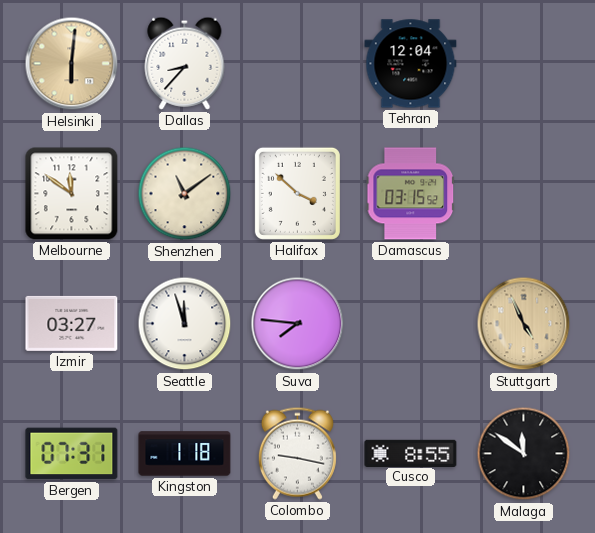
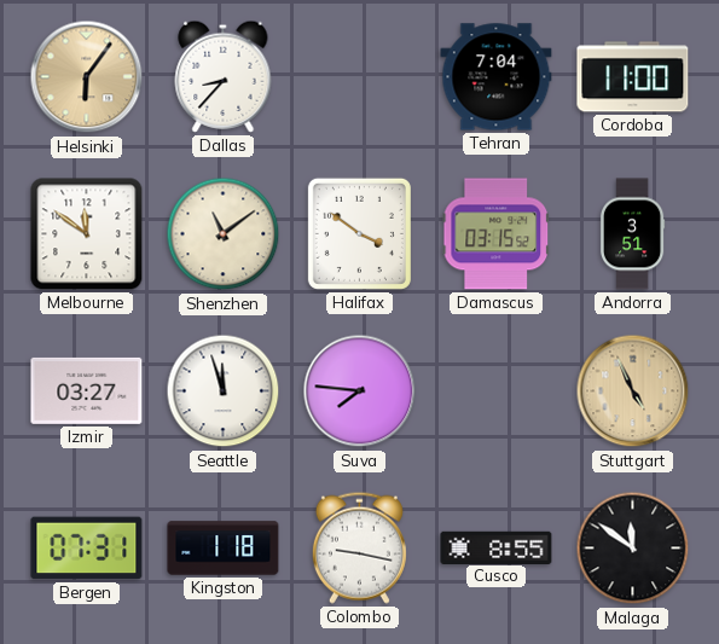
Helsinki: 6:01 -> 6:06
Tehran: 12:04 -> 7:04
Cordoba: none -> 11:00
Halifax: 3:52 -> 3:51
Andorra: none -> 3:51
